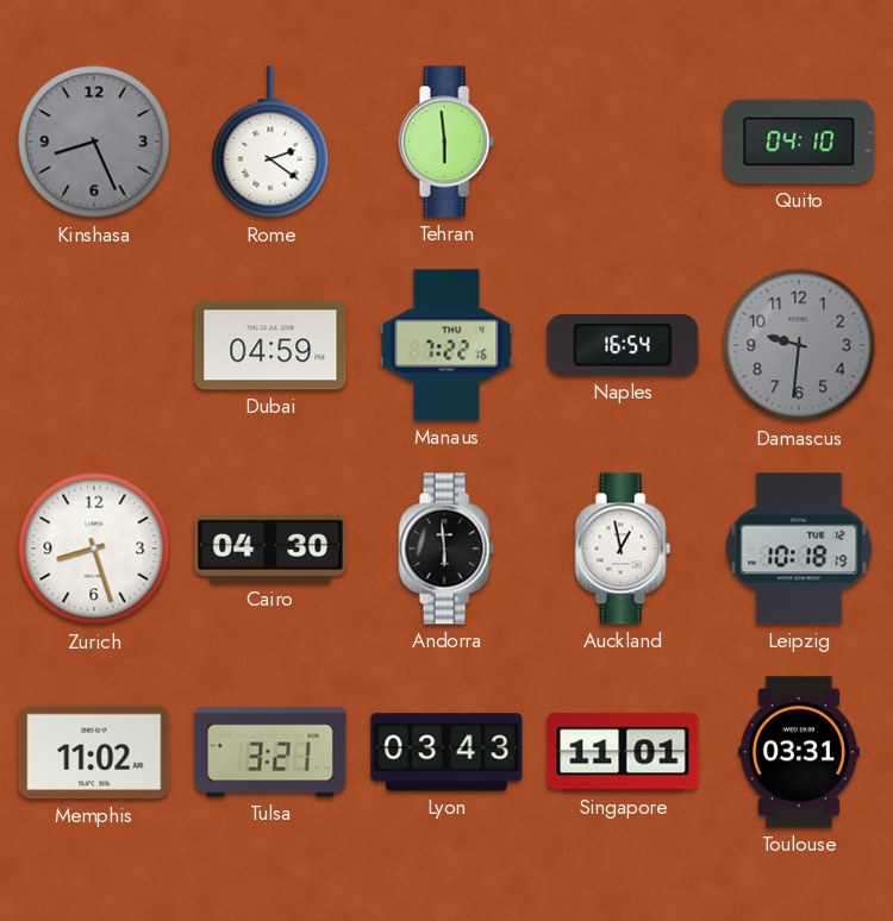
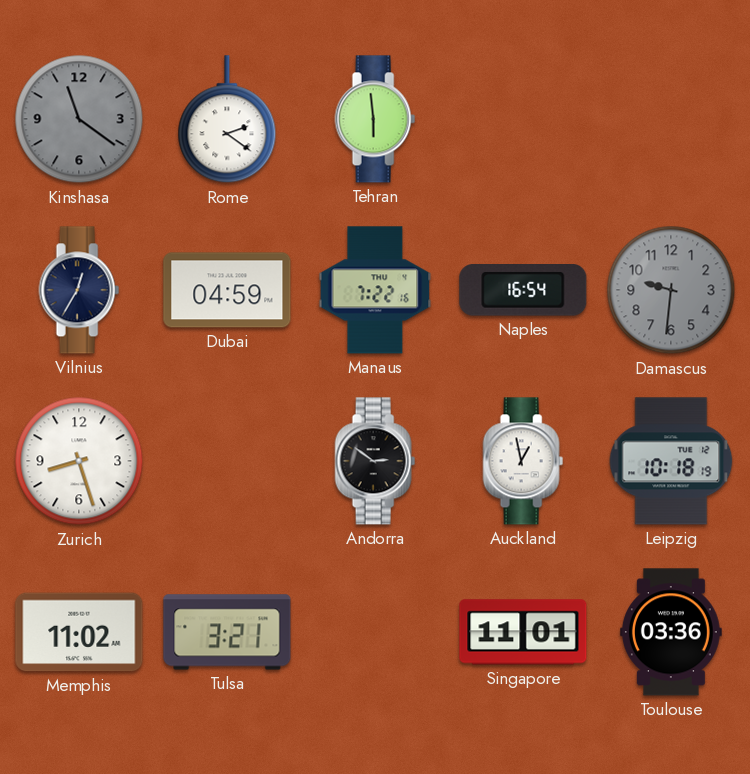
Kinshasa: 8:26 -> 11:21
Quito: 04:10 -> none
Vilnius: none -> 12:35
Cairo: 04:30 -> none
Andorra: 5:59 -> 2:51
Lyon: 03:43 -> none
Toulouse: 03:31 -> 03:36
